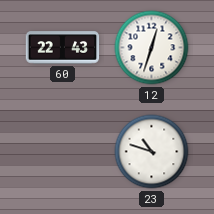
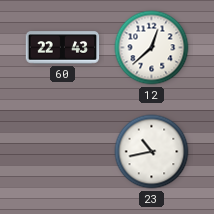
12: 12:33 -> 12:38
23: 10:48 -> 10:43
